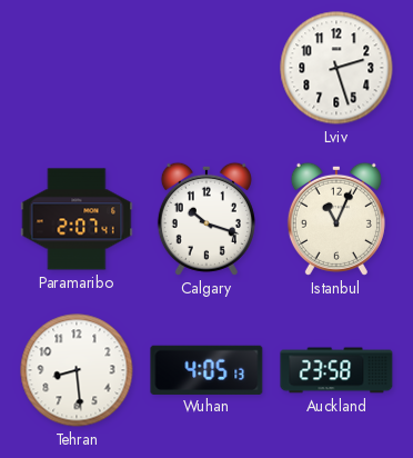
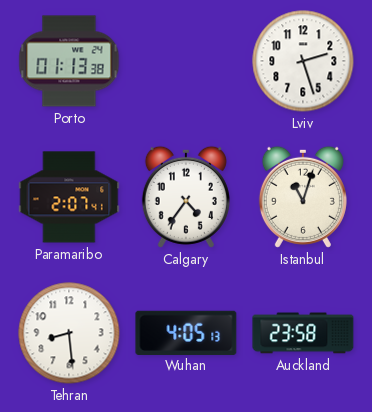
Porto: none -> 01:13
Calgary: 10:18 -> 4:36
Istanbul: 11:04 -> 11:03
